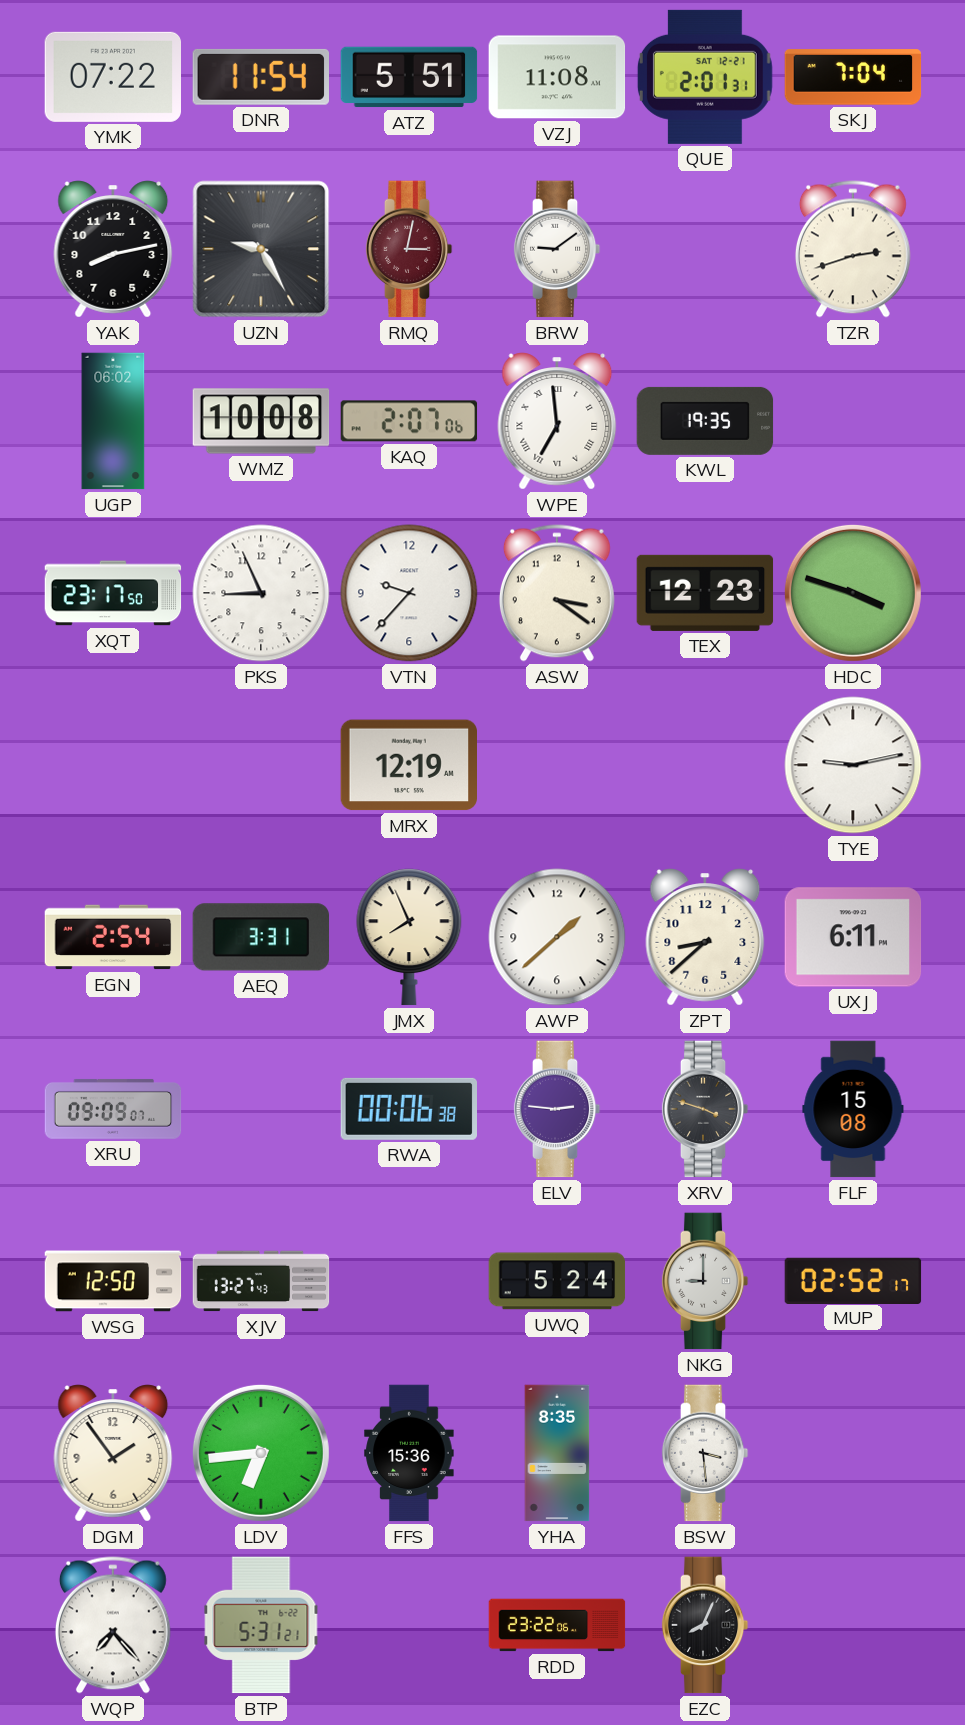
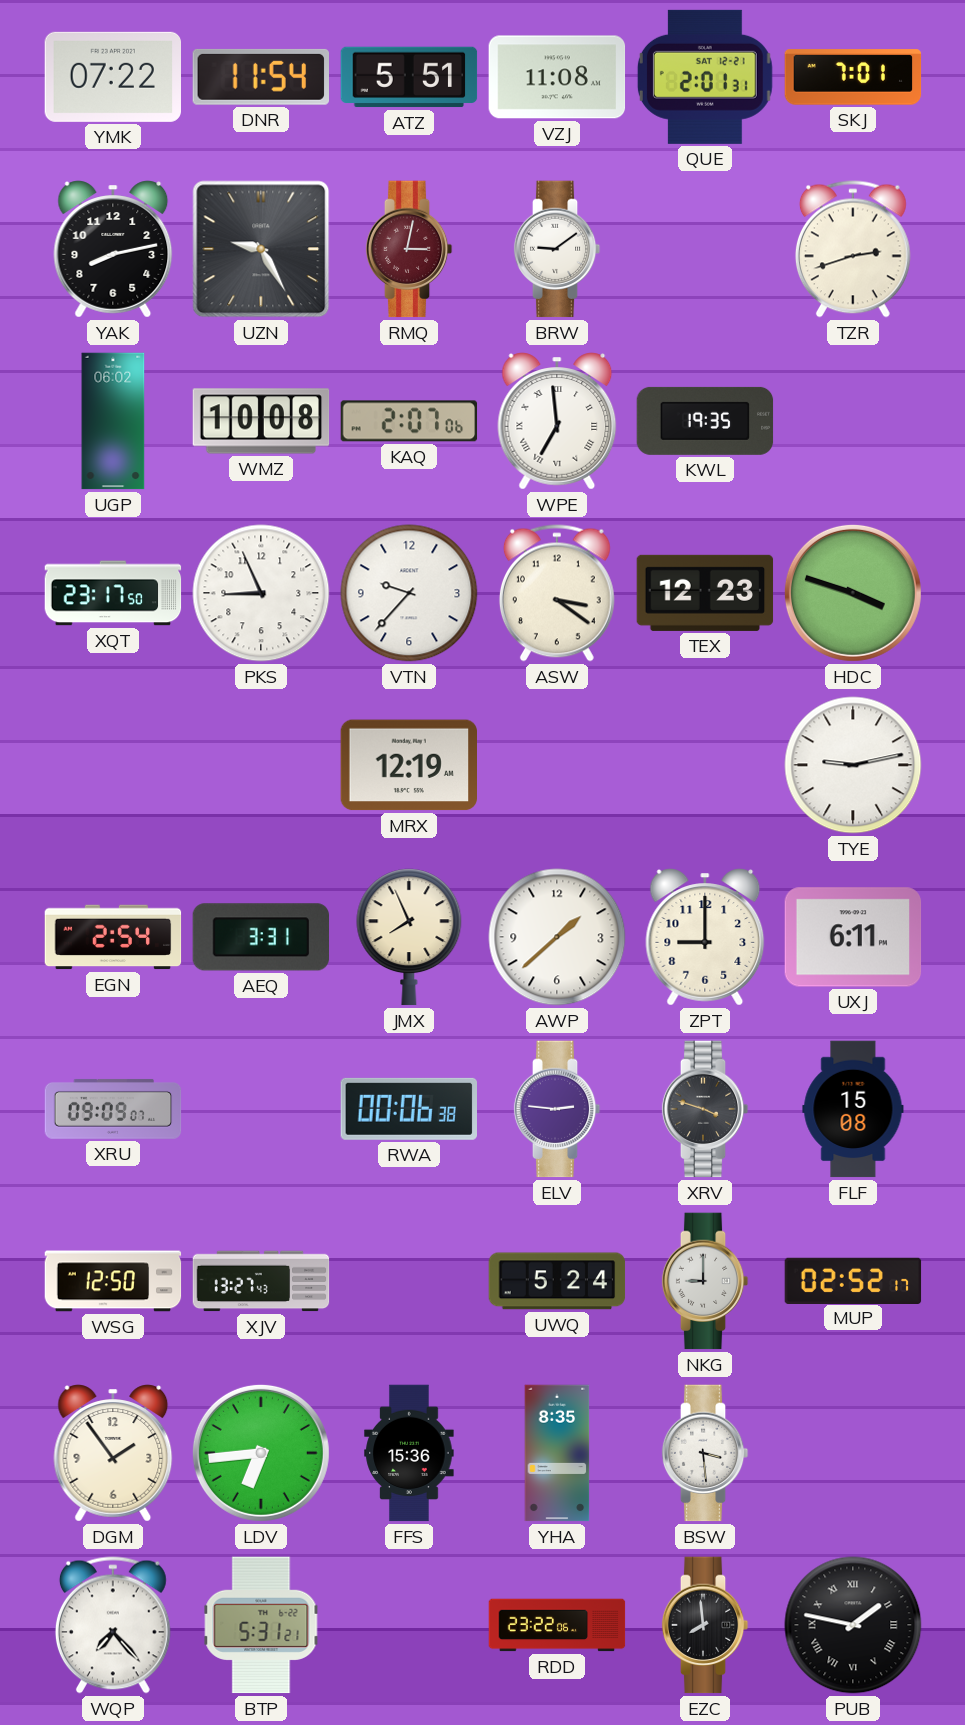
SKJ: 7:04 -> 7:01
ZPT: 8:38 -> 9:00
EZC: 8:04 -> 7:59
PUB: none -> 1:47
